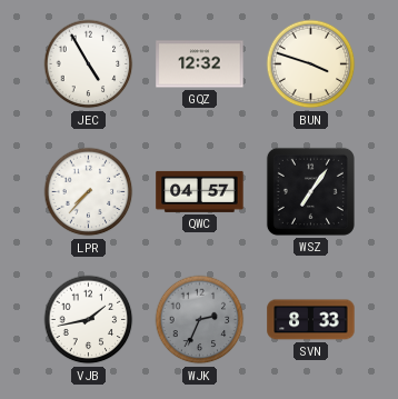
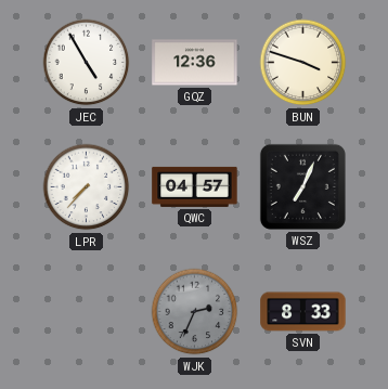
GQZ: 12:32 -> 12:36
WSZ: 7:06 -> 7:04
VJB: 1:43 -> none
